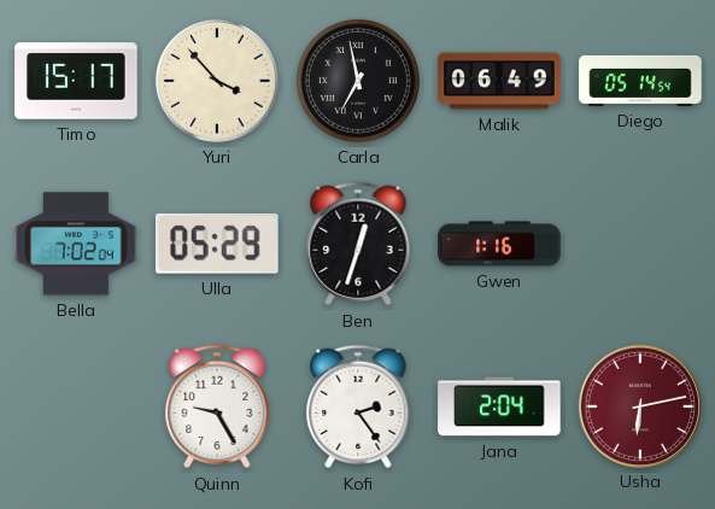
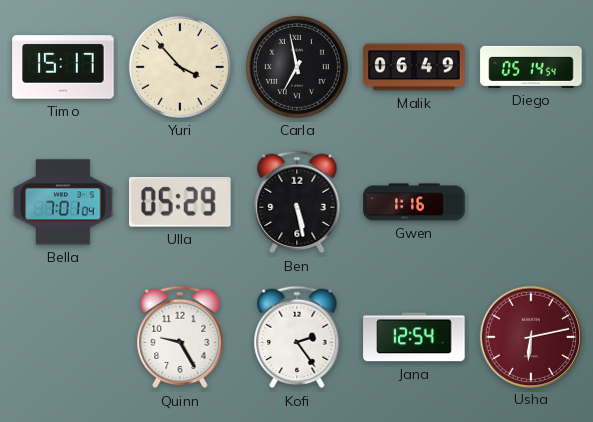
Bella: 7:02 -> 7:01
Ben: 12:33 -> 5:28
Jana: 2:04 -> 12:54
